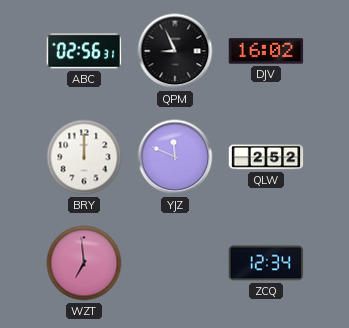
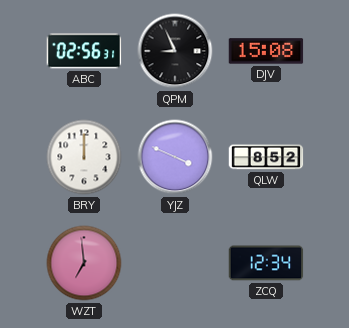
DJV: 16:02 -> 15:08
YJZ: 11:49 -> 3:49
QLW: 2:52 -> 8:52
